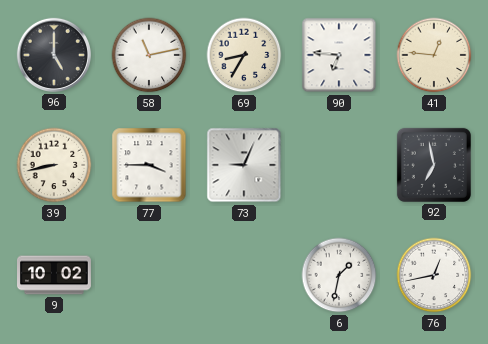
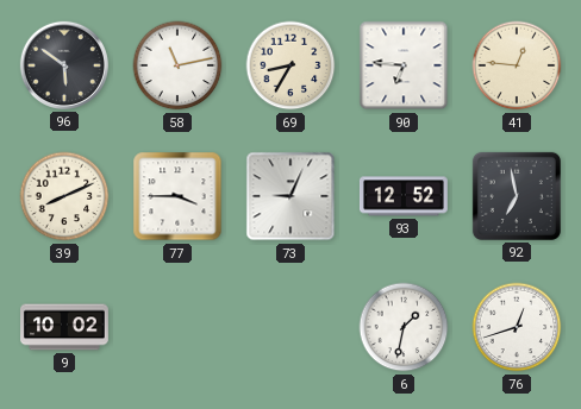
96: 5:00 -> 5:51
39: 8:43 -> 8:11
93: none -> 12:52
76: 12:43 -> 12:42
